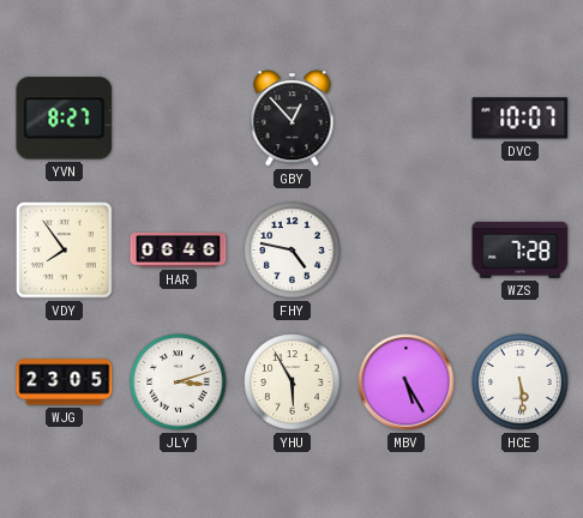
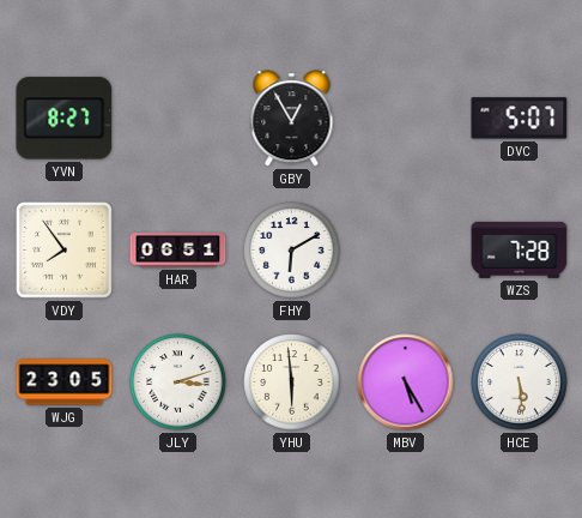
GBY: 12:53 -> 12:55
DVC: 10:07 -> 5:07
HAR: 06:46 -> 06:51
FHY: 4:47 -> 6:10
YHU: 5:55 -> 5:59
